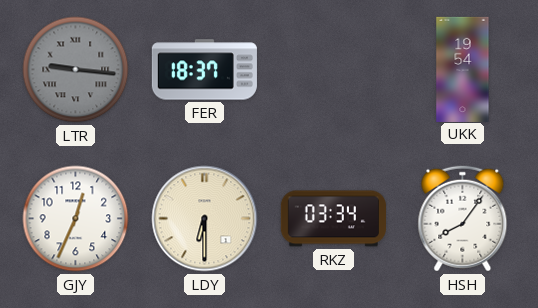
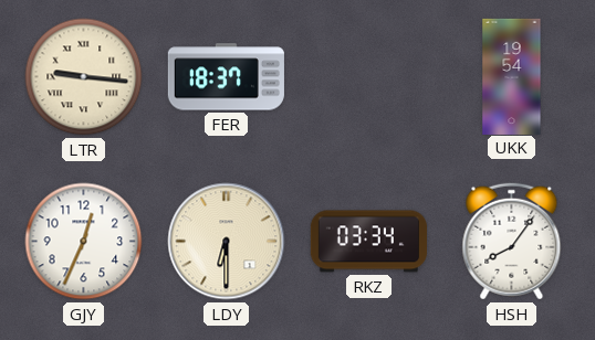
LTR dial: grey -> cream
